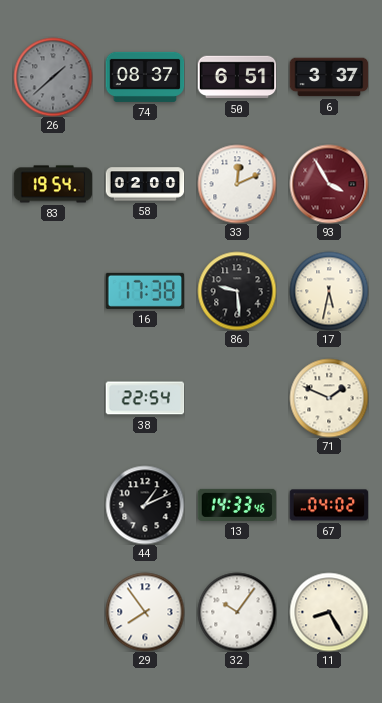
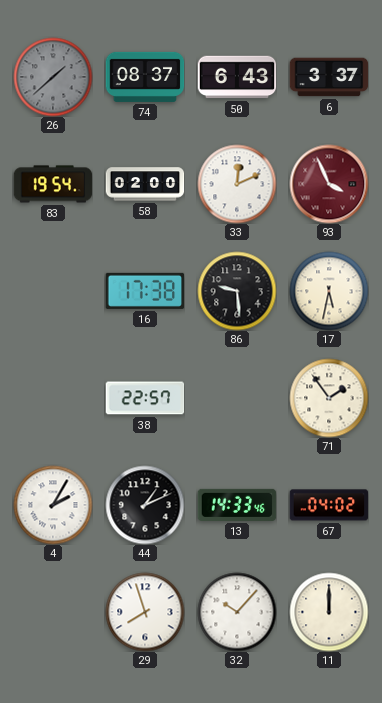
50: 6:51 -> 6:43
93: 3:55 -> 3:56
38: 22:54 -> 22:57
71: 1:49 -> 1:54
4: none -> 2:05
29: 7:54 -> 7:57
32: 10:06 -> 10:07
11: 8:25 -> 12:00
